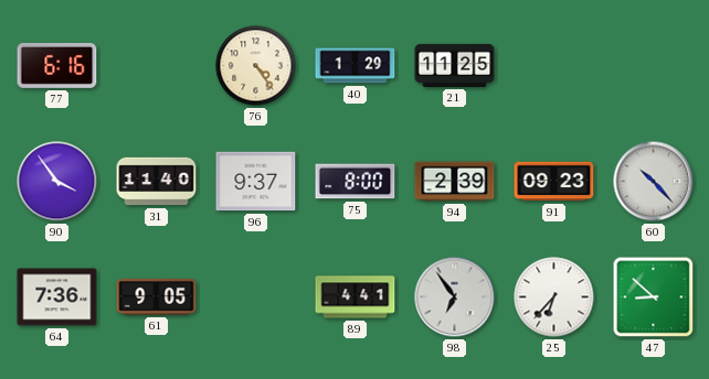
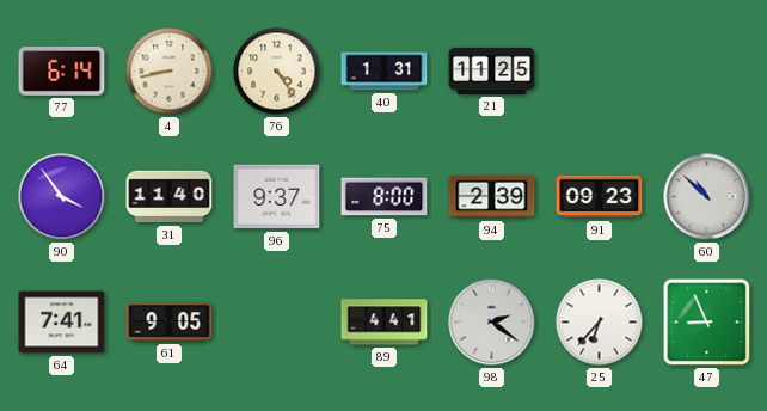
77: 6:16 -> 6:14
4: none -> 8:43
40: 1:29 -> 1:31
60: 10:23 -> 10:52
64: 7:36 -> 7:41
98: 6:54 -> 2:21
47: 8:52 -> 8:56
